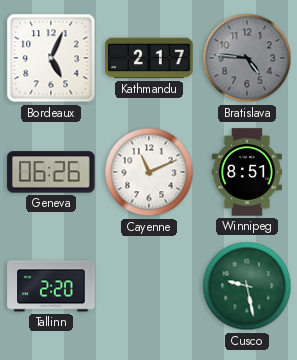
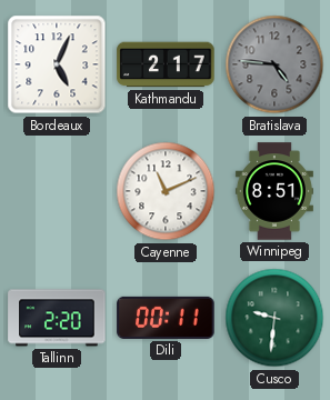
Geneva: 06:26 -> none
Dili: none -> 00:11
Cusco: 9:28 -> 9:31
